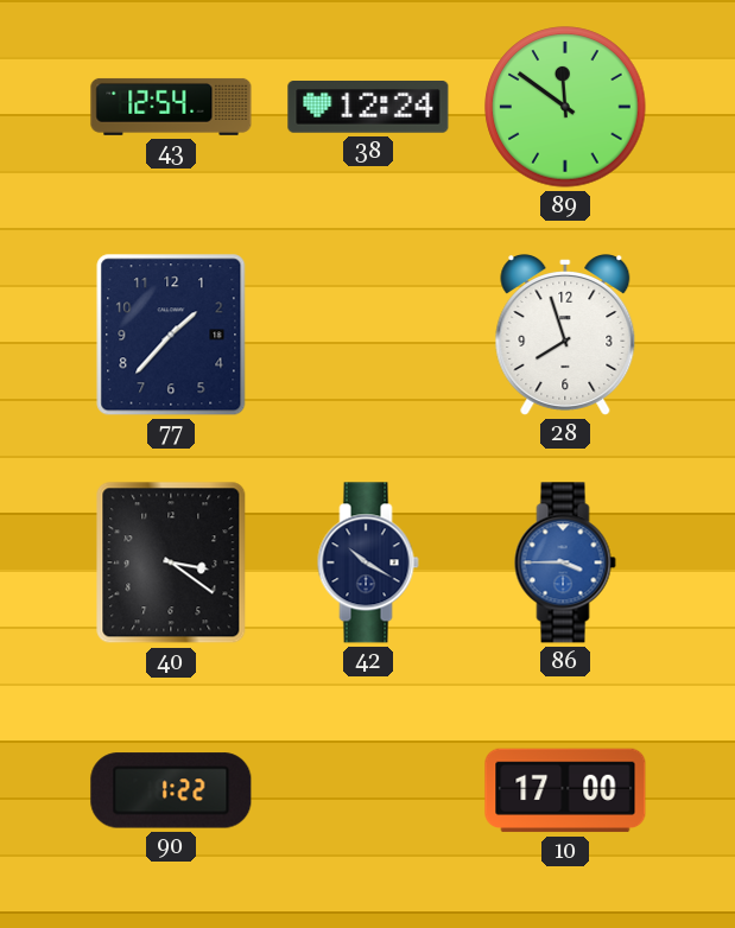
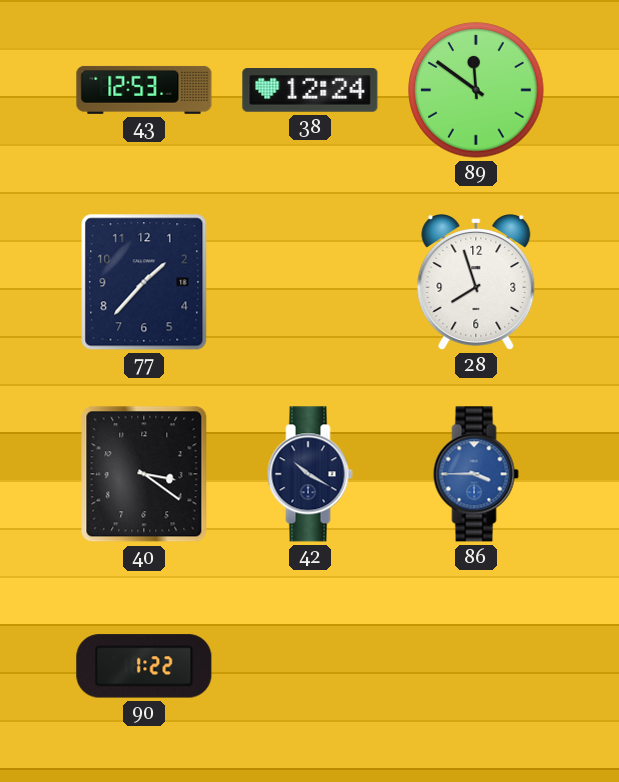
43: 12:54 -> 12:53
10: 17:00 -> none
